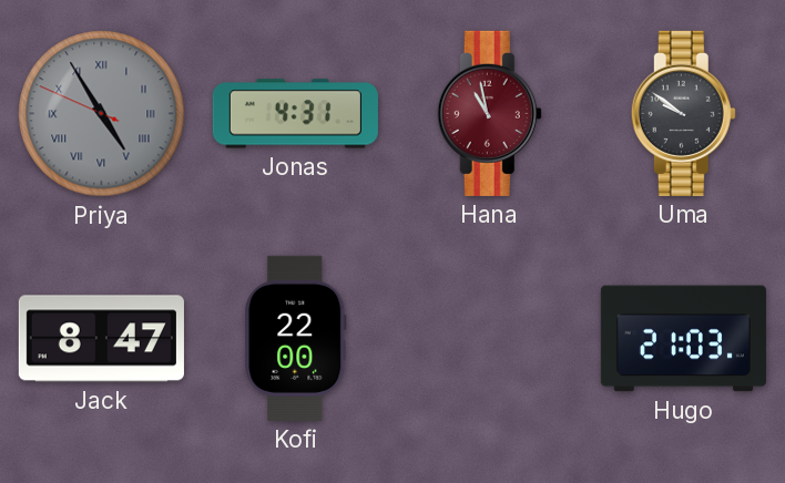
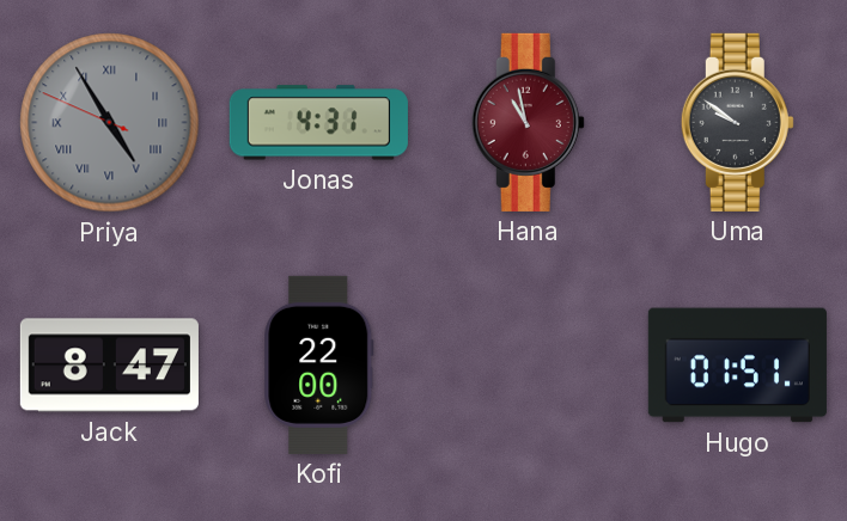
Hugo: 21:03 -> 01:51
